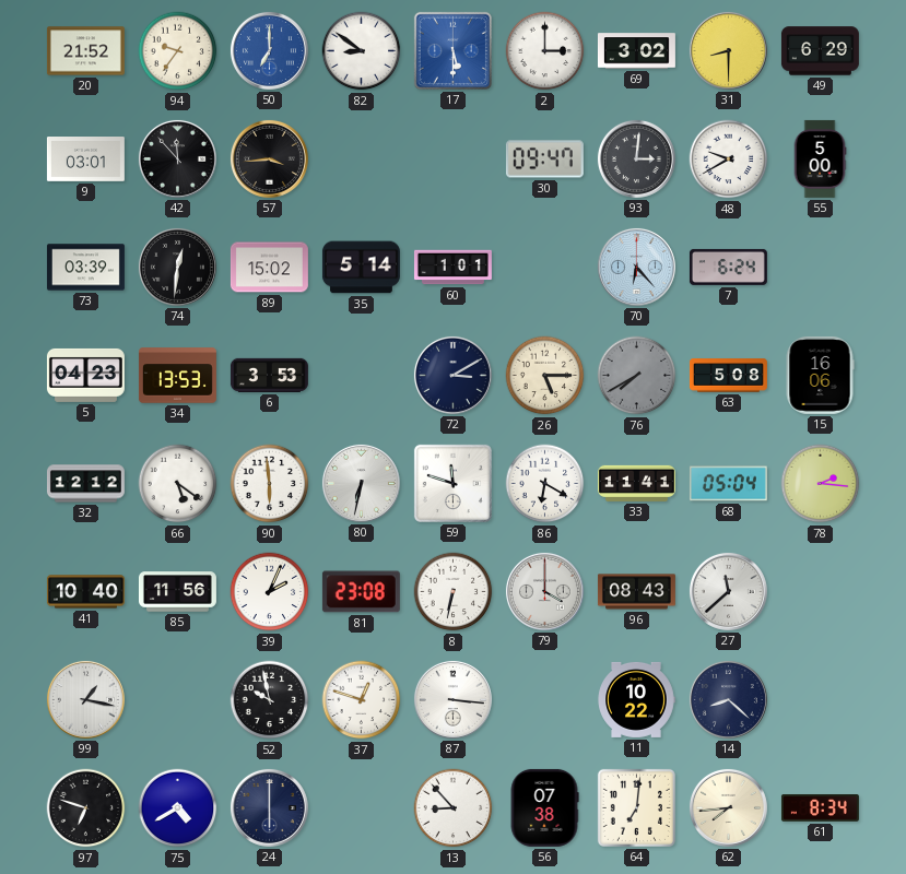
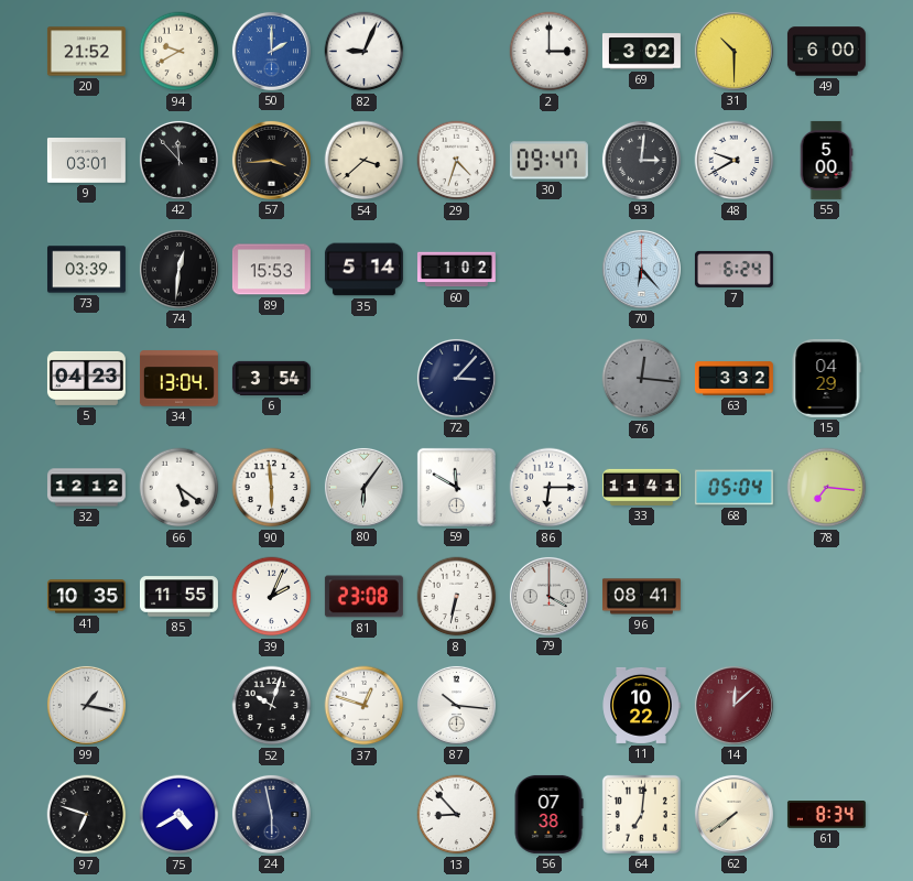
94: 9:36 -> 9:40
50: 7:00 -> 2:00
82: 8:51 -> 9:04
17: 5:30 -> none
31: 8:30 -> 10:30
49: 6:29 -> 6:00
54: none -> 3:38
29: none -> 4:33
89: 15:02 -> 15:53
60: 1:01 -> 1:02
34: 13:53 -> 13:04
6: 3:53 -> 3:54
72: 3:10 -> 3:07
26: 5:15 -> none
76: 7:40 -> 12:16
63: 5:08 -> 3:32
15: 16:06 -> 04:29
80: 6:32 -> 6:06
59: 11:48 -> 11:50
86: 6:20 -> 6:15
78: 2:16 -> 7:16
41: 10:40 -> 10:35
85: 11:56 -> 11:55
96: 08:43 -> 08:41
27: 11:38 -> none
52: 9:58 -> 10:03
87: 3:16 -> 10:16
14: 8:22 -> 12:08
14 dial: navy -> burgundy
24: 6:00 -> 5:58
62: 7:44 -> 7:39
